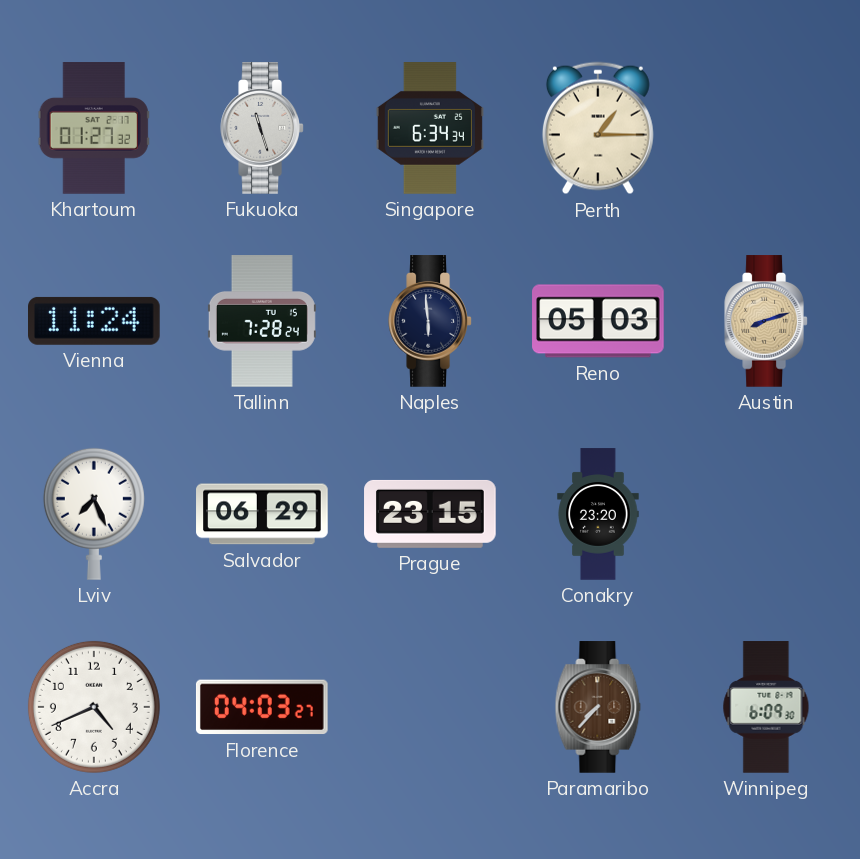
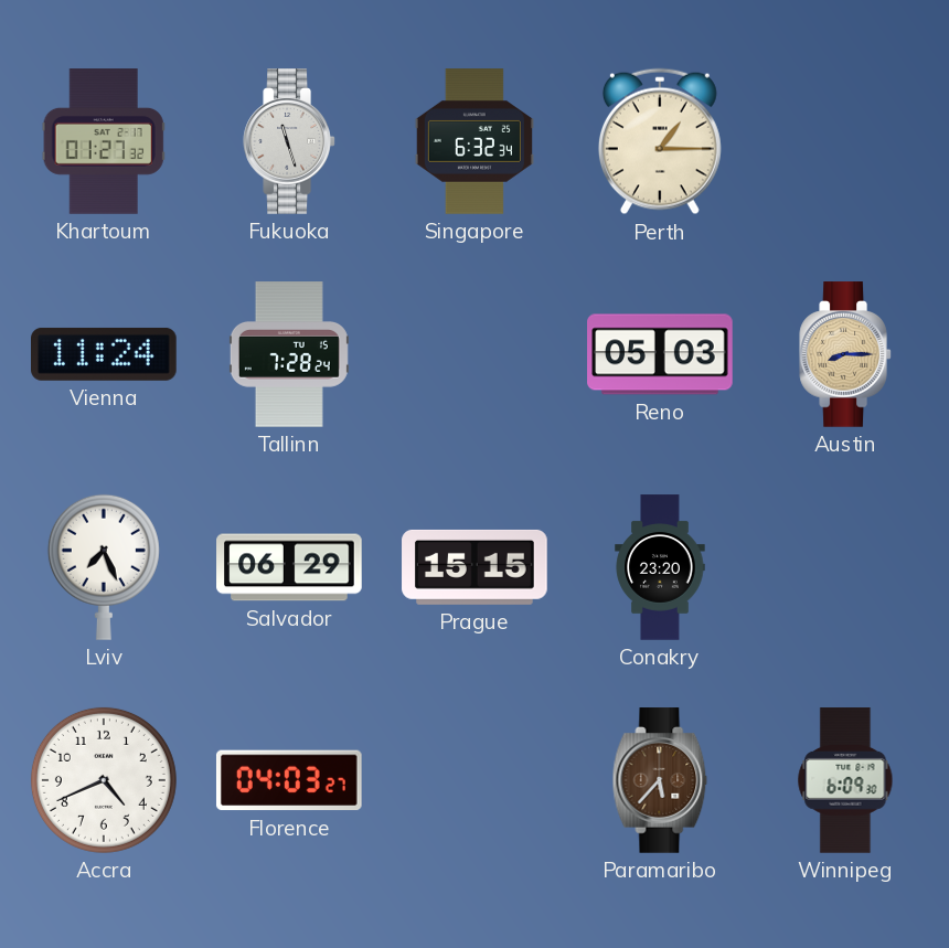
Singapore: 6:34 -> 6:32
Naples: 5:59 -> none
Austin: 8:12 -> 8:15
Prague: 23:15 -> 15:15
Paramaribo: 7:37 -> 5:37
